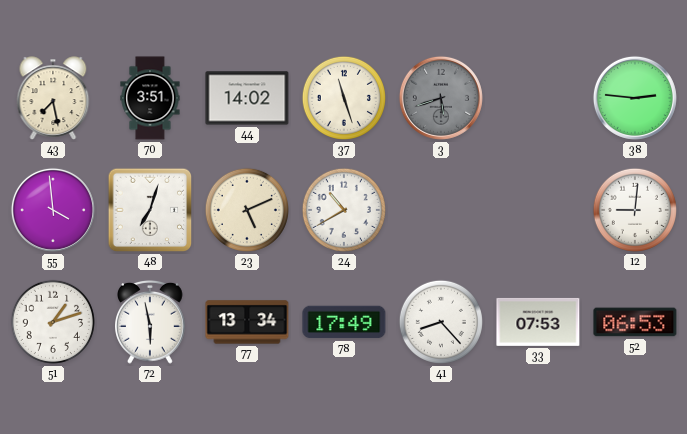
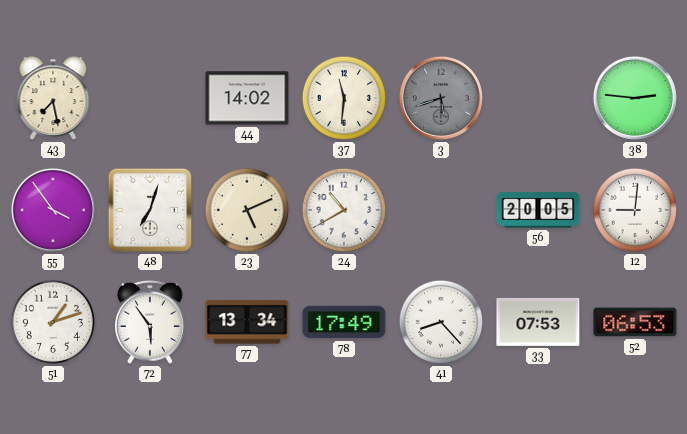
70: 3:51 -> none
37: 11:27 -> 11:31
55: 3:59 -> 3:54
56: none -> 20:05
72: 5:58 -> 5:54
